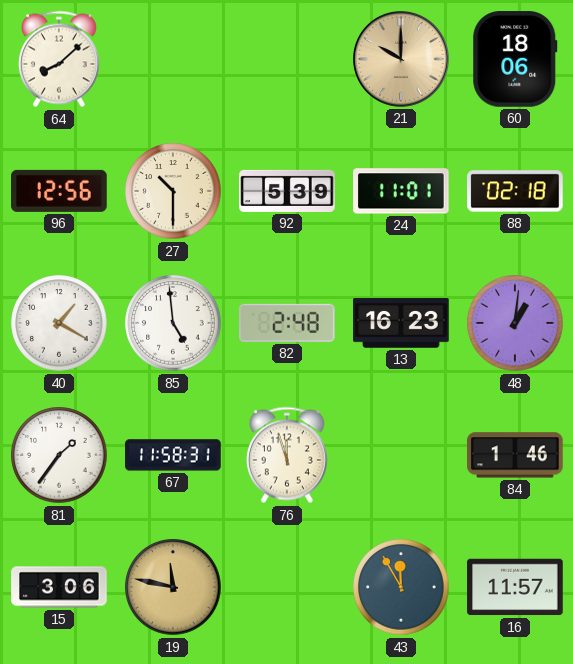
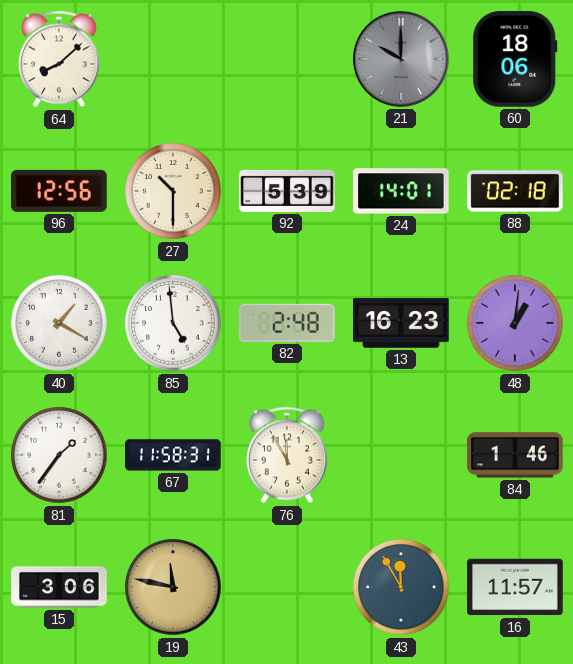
21 dial: champagne -> grey
24: 11:01 -> 14:01
76: 11:57 -> 11:55
